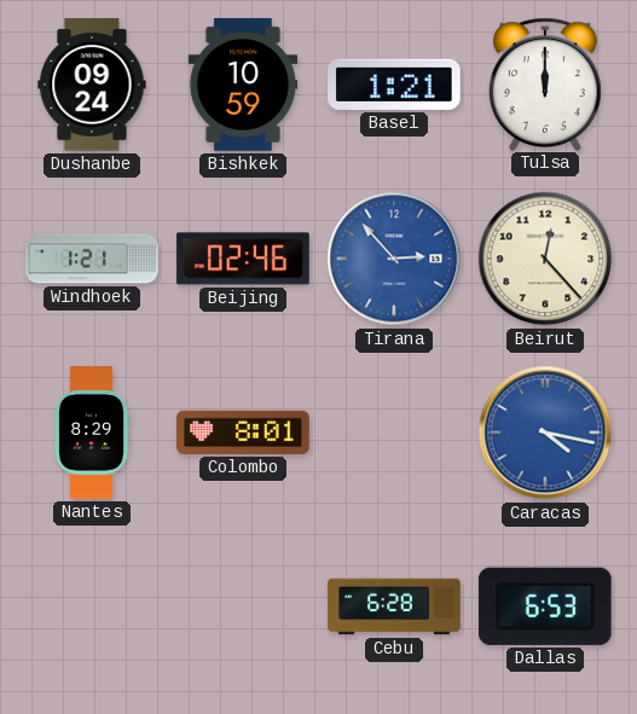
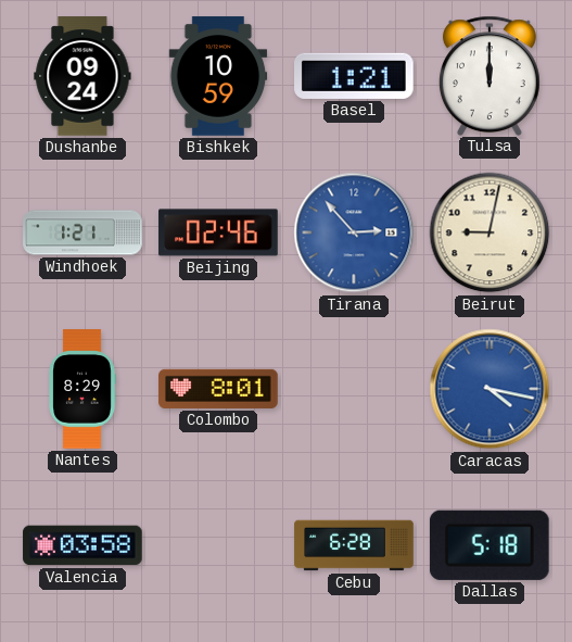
Beirut: 12:23 -> 9:02
Valencia: none -> 03:58
Dallas: 6:53 -> 5:18
